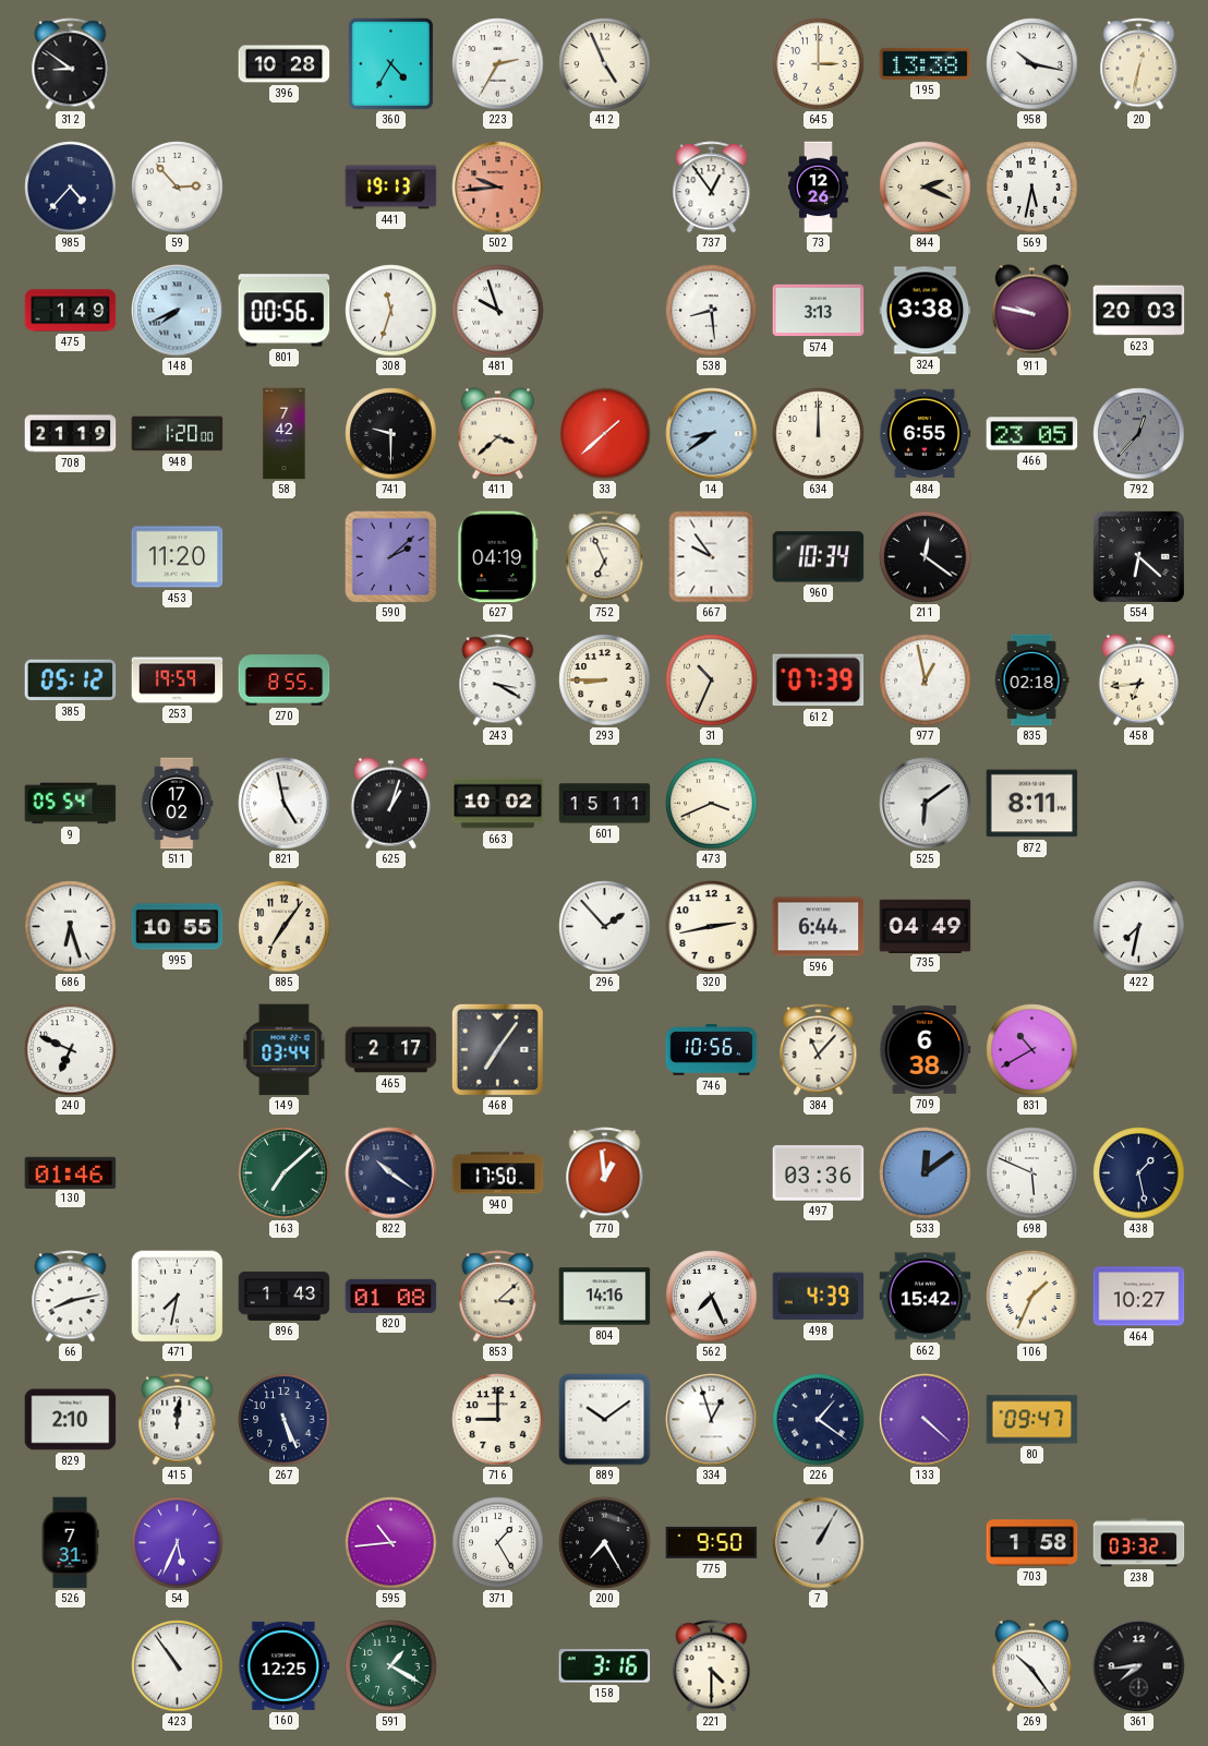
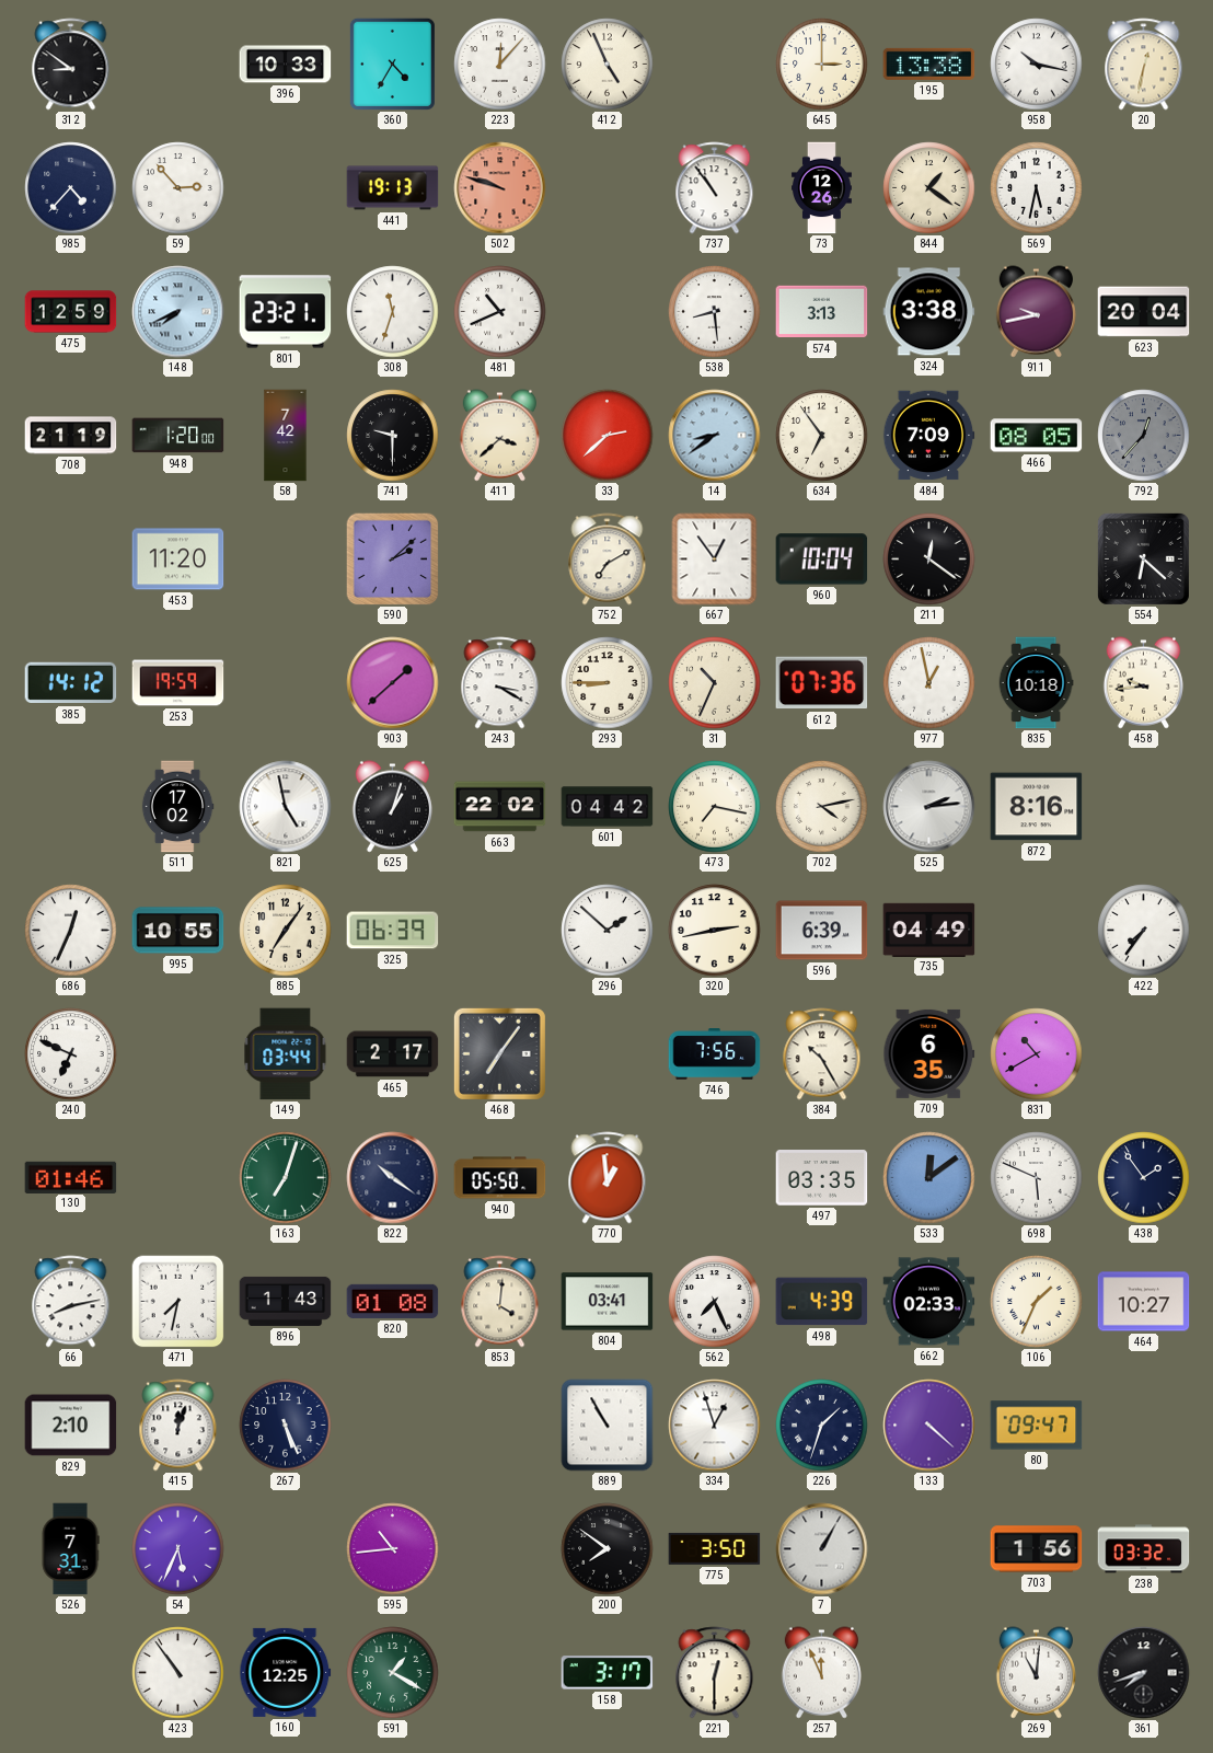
396: 10:28 -> 10:33
223: 2:35 -> 12:07
502: 9:44 -> 9:48
737: 12:54 -> 10:54
844: 2:19 -> 1:21
475: 1:49 -> 12:59
801: 00:56 -> 23:21
481: 9:57 -> 10:41
911: 9:47 -> 9:43
623: 20:03 -> 20:04
33: 1:38 -> 2:38
634: 12:00 -> 6:54
484: 6:55 -> 7:09
466: 23:05 -> 08:05
627: 04:19 -> none
752: 6:56 -> 7:10
667: 9:54 -> 12:54
960: 10:34 -> 10:04
385: 05:12 -> 14:12
270: 8:55 -> none
903: none -> 1:38
612: 07:39 -> 07:36
835: 02:18 -> 10:18
458: 6:44 -> 9:44
9: 05:54 -> none
663: 10:02 -> 22:02
601: 15:11 -> 04:42
473: 3:41 -> 7:17
702: none -> 4:13
525: 6:09 -> 2:14
872: 8:11 -> 8:16
686: 6:27 -> 12:34
325: none -> 06:39
296: 1:53 -> 1:52
596: 6:44 -> 6:39
422: 7:32 -> 7:36
746: 10:56 -> 7:56
384: 11:07 -> 10:25
709: 6:38 -> 6:35
163: 7:08 -> 7:03
940: 17:50 -> 05:50
497: 03:36 -> 03:35
438: 1:28 -> 1:54
853: 3:08 -> 4:01
804: 14:16 -> 03:41
662: 15:42 -> 02:33
415: 12:01 -> 12:03
716: 9:00 -> none
889: 10:09 -> 10:55
226: 1:21 -> 1:33
371: 1:25 -> none
200: 7:25 -> 7:51
775: 9:50 -> 3:50
703: 1:58 -> 1:56
158: 3:16 -> 3:17
221: 4:30 -> 12:30
257: none -> 11:56
269: 10:24 -> 11:01
361: 7:44 -> 7:42
